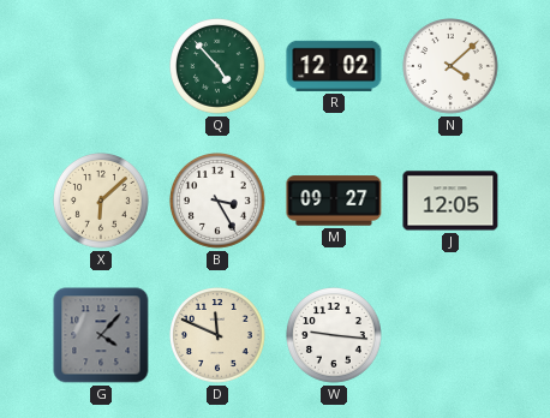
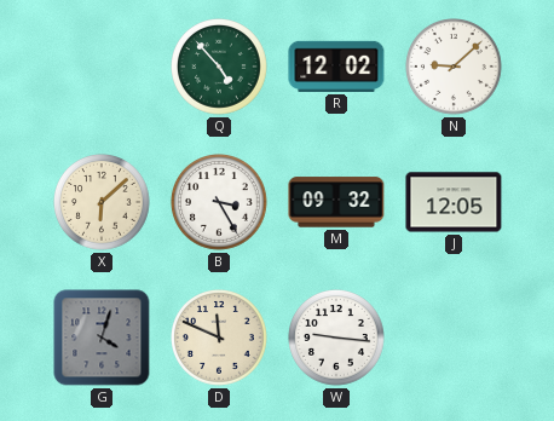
N: 4:08 -> 9:08
M: 09:27 -> 09:32
G: 4:07 -> 4:03
